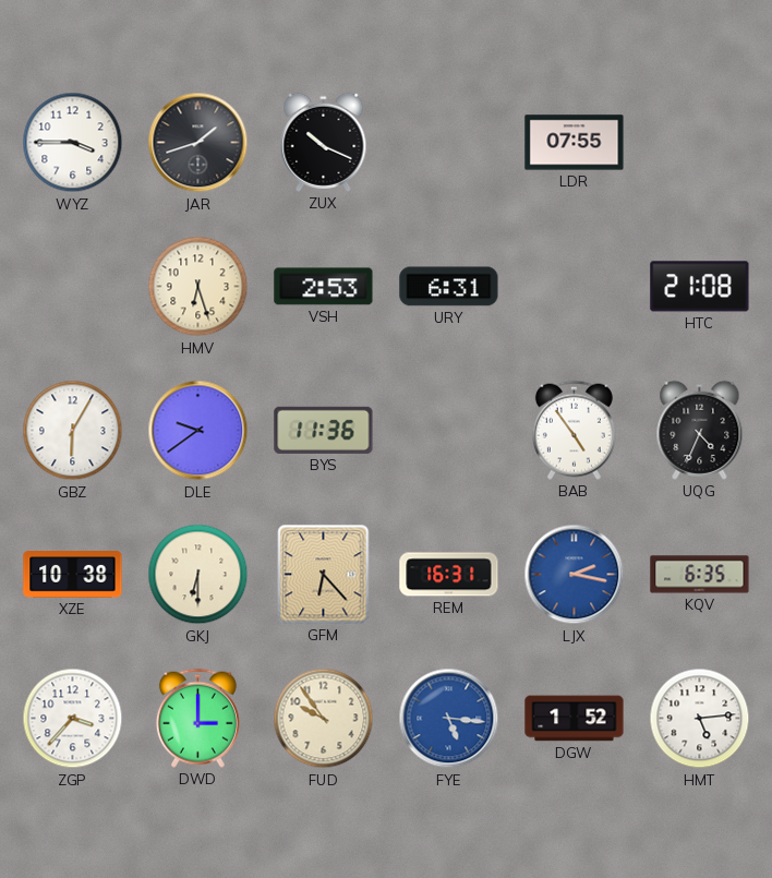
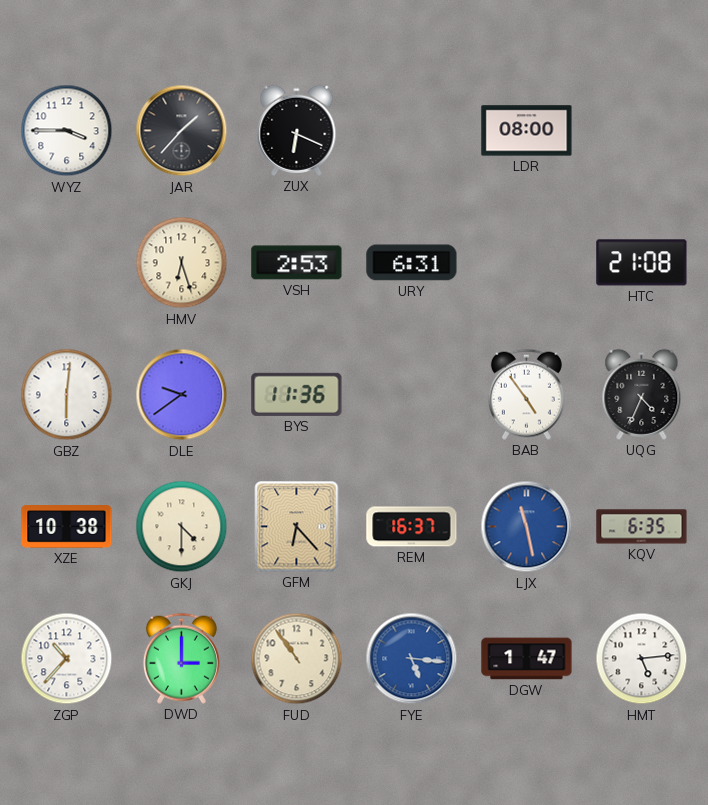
JAR: 1:42 -> 1:37
ZUX: 10:19 -> 6:19
LDR: 07:55 -> 08:00
GBZ: 6:05 -> 6:01
GKJ: 6:30 -> 4:30
REM: 16:31 -> 16:37
LJX: 2:17 -> 11:28
ZGP: 3:37 -> 10:37
FUD: 9:54 -> 10:54
DGW: 1:52 -> 1:47
